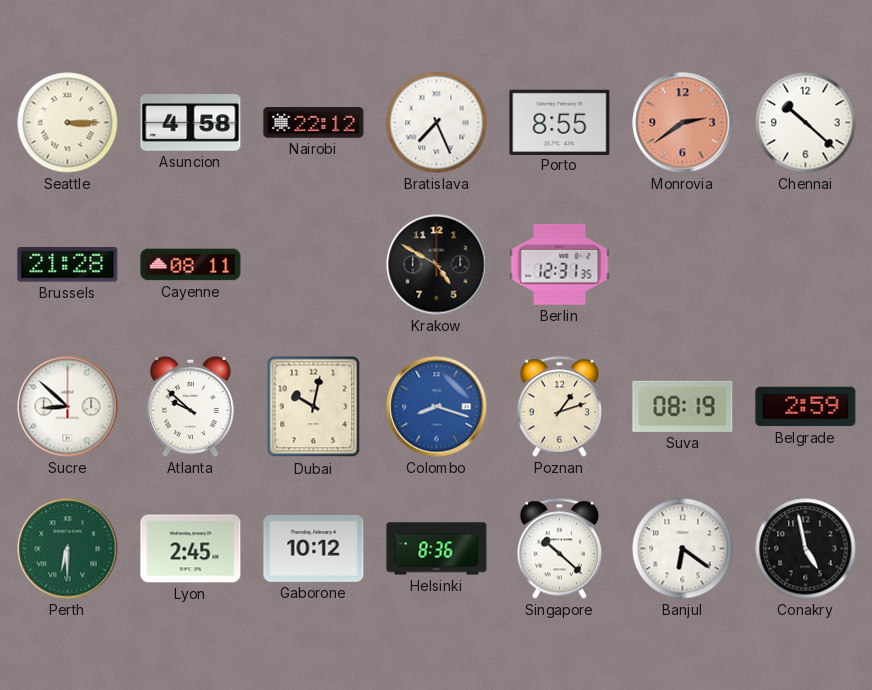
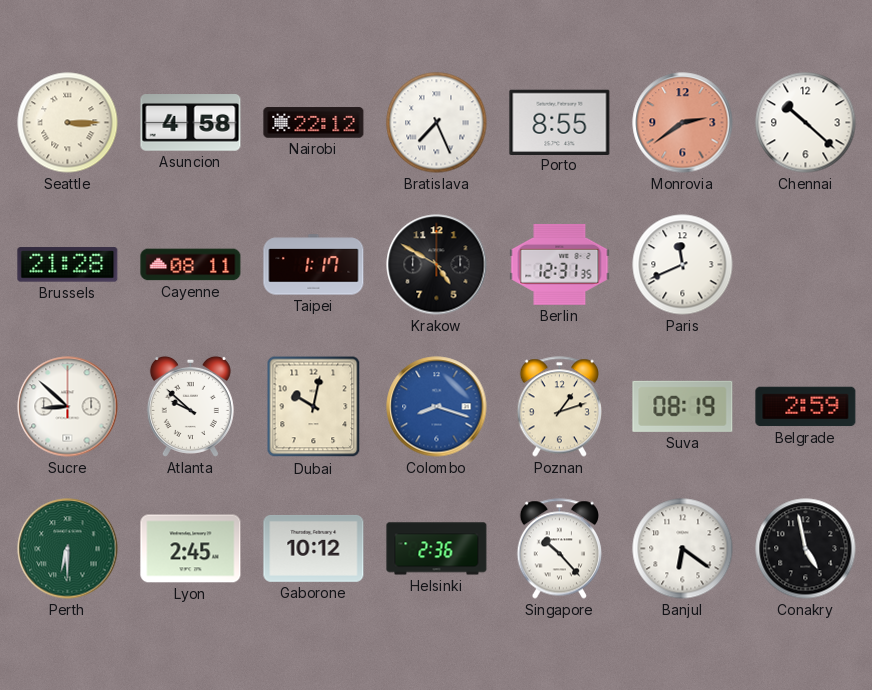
Taipei: none -> 1:17
Paris: none -> 11:41
Helsinki: 8:36 -> 2:36
Singapore: 10:22 -> 10:23
